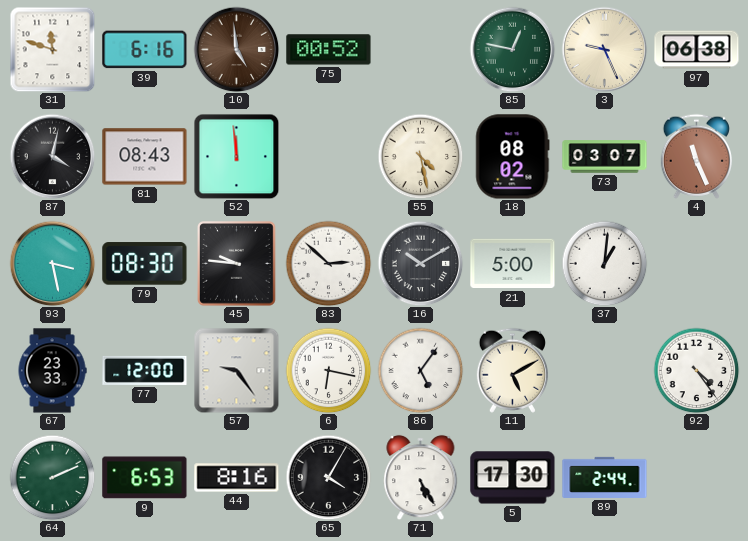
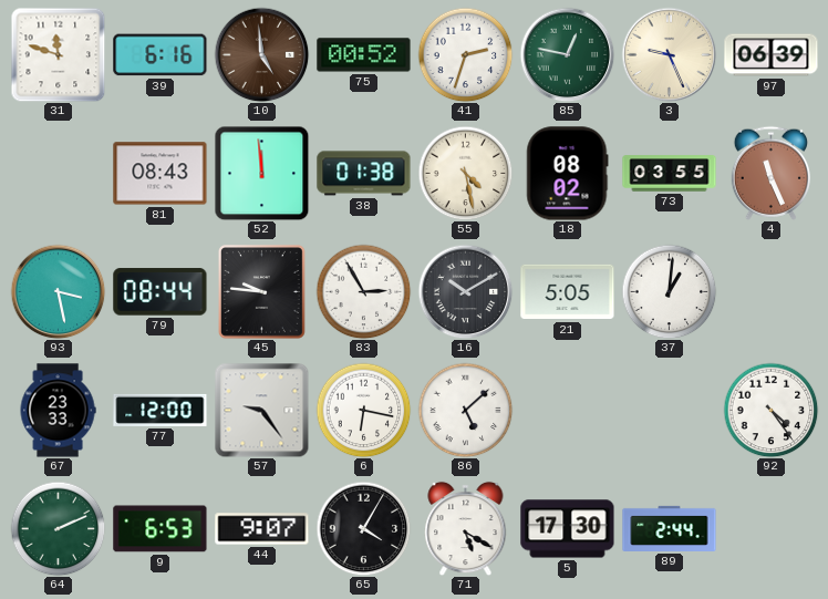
41: none -> 2:33
97: 06:38 -> 06:39
87: 4:02 -> none
38: none -> 01:38
73: 03:07 -> 03:55
79: 08:30 -> 08:44
83: 2:52 -> 2:55
21: 5:00 -> 5:05
86: 5:06 -> 5:08
11: 5:10 -> none
44: 8:16 -> 9:07
71: 5:25 -> 5:20
